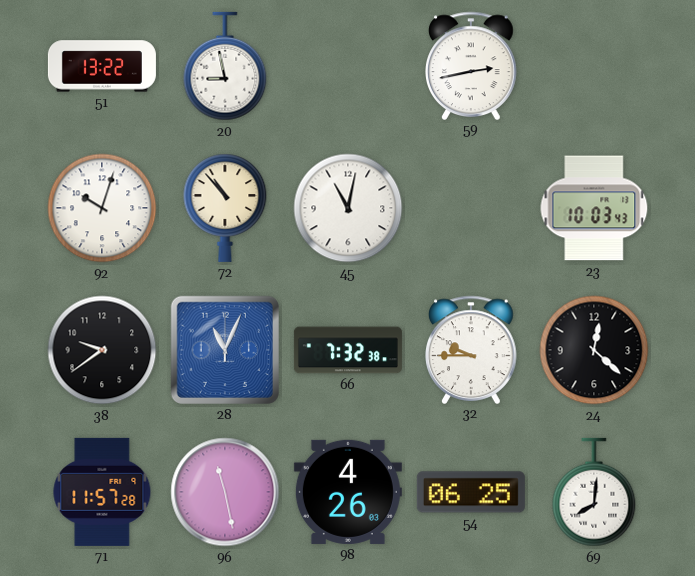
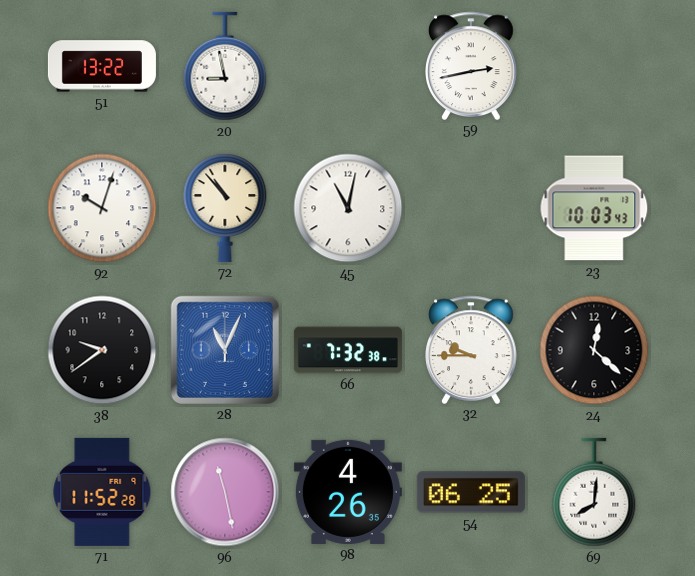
71: 11:57 -> 11:52
98: 4:26:03 -> 4:26:35
